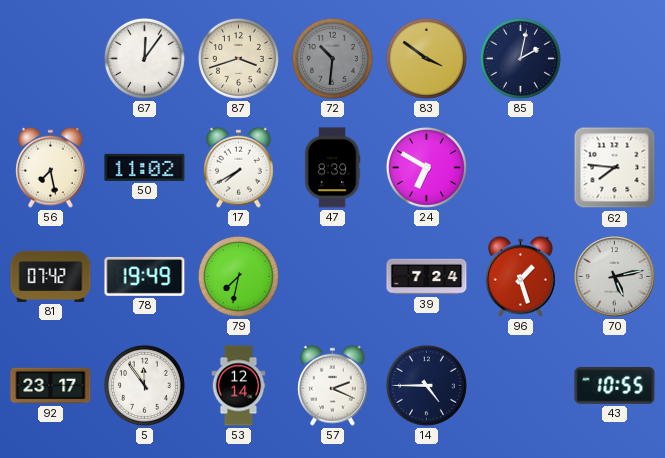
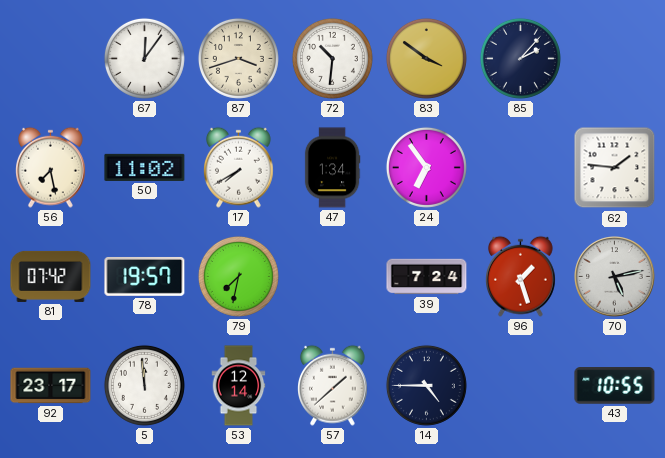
72 dial: grey -> white
85: 2:02 -> 2:07
47: 8:39 -> 1:34
24: 6:50 -> 6:54
62: 7:46 -> 1:46
78: 19:49 -> 19:57
5: 11:54 -> 11:59
57: 2:19 -> 1:38
